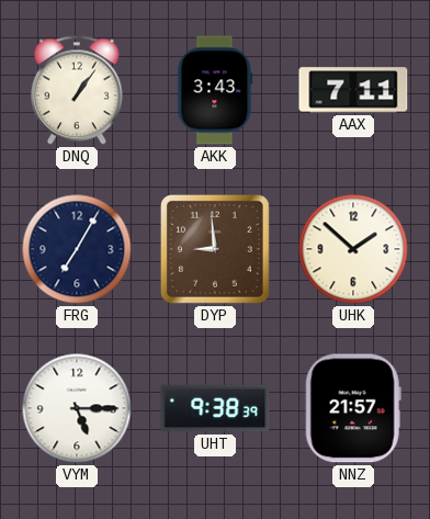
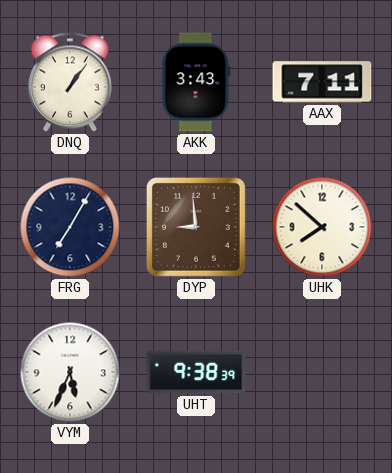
UHK: 1:52 -> 7:52
VYM: 5:15 -> 5:34
NNZ: 21:57 -> none
